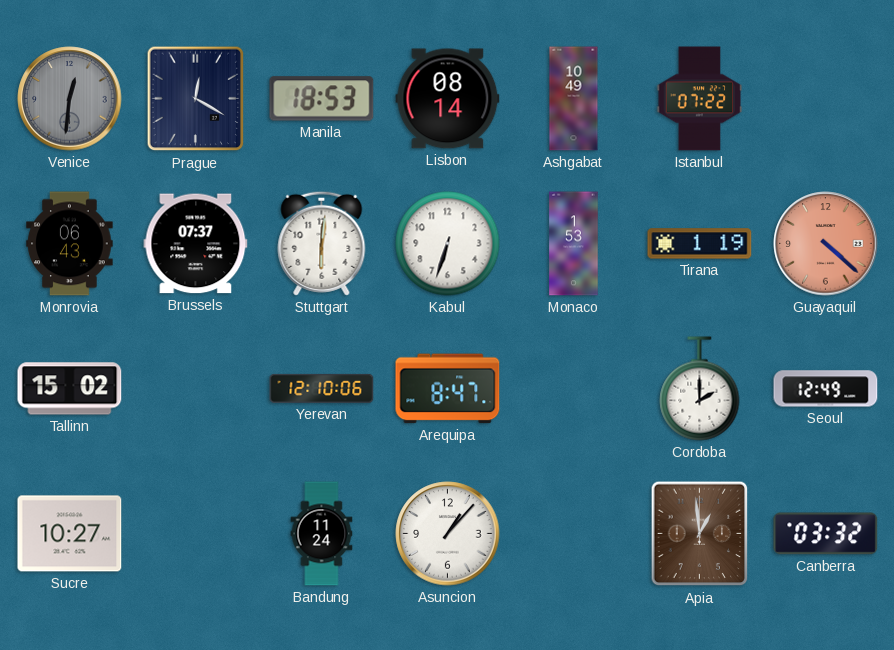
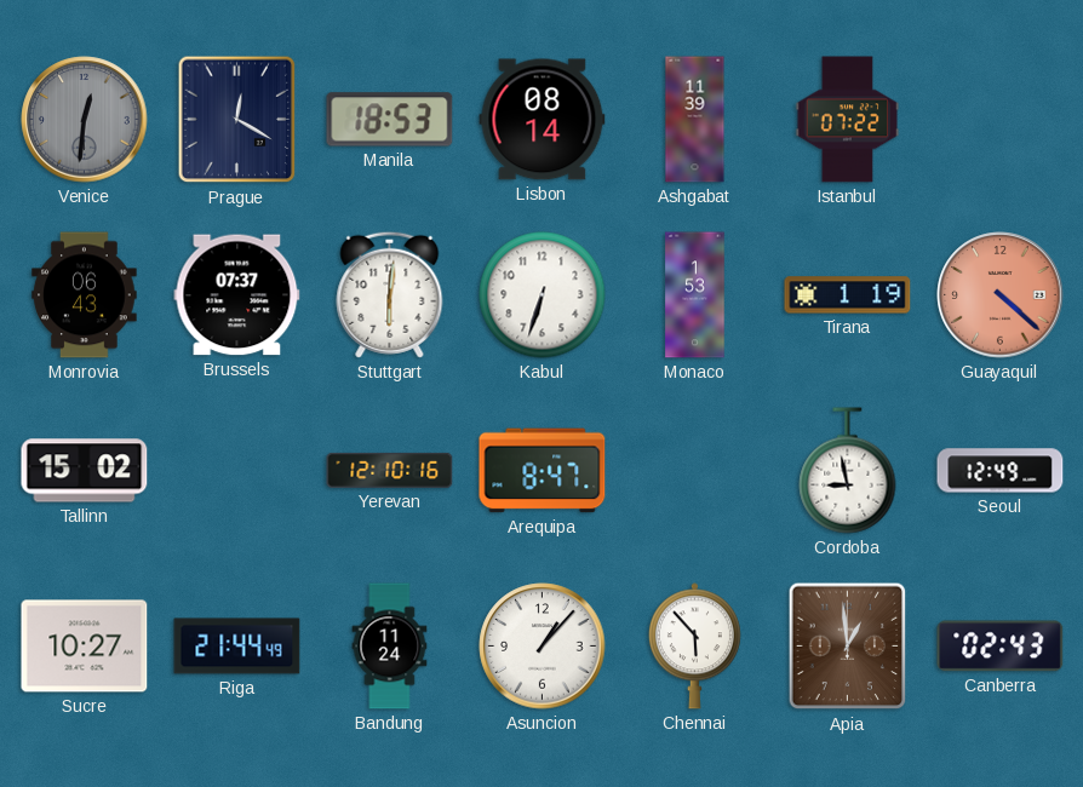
Ashgabat: 10:49 -> 11:39
Yerevan: 12:10:06 -> 12:10:16
Cordoba: 2:00 -> 8:58
Riga: none -> 21:44
Chennai: none -> 5:53
Canberra: 03:32 -> 02:43
